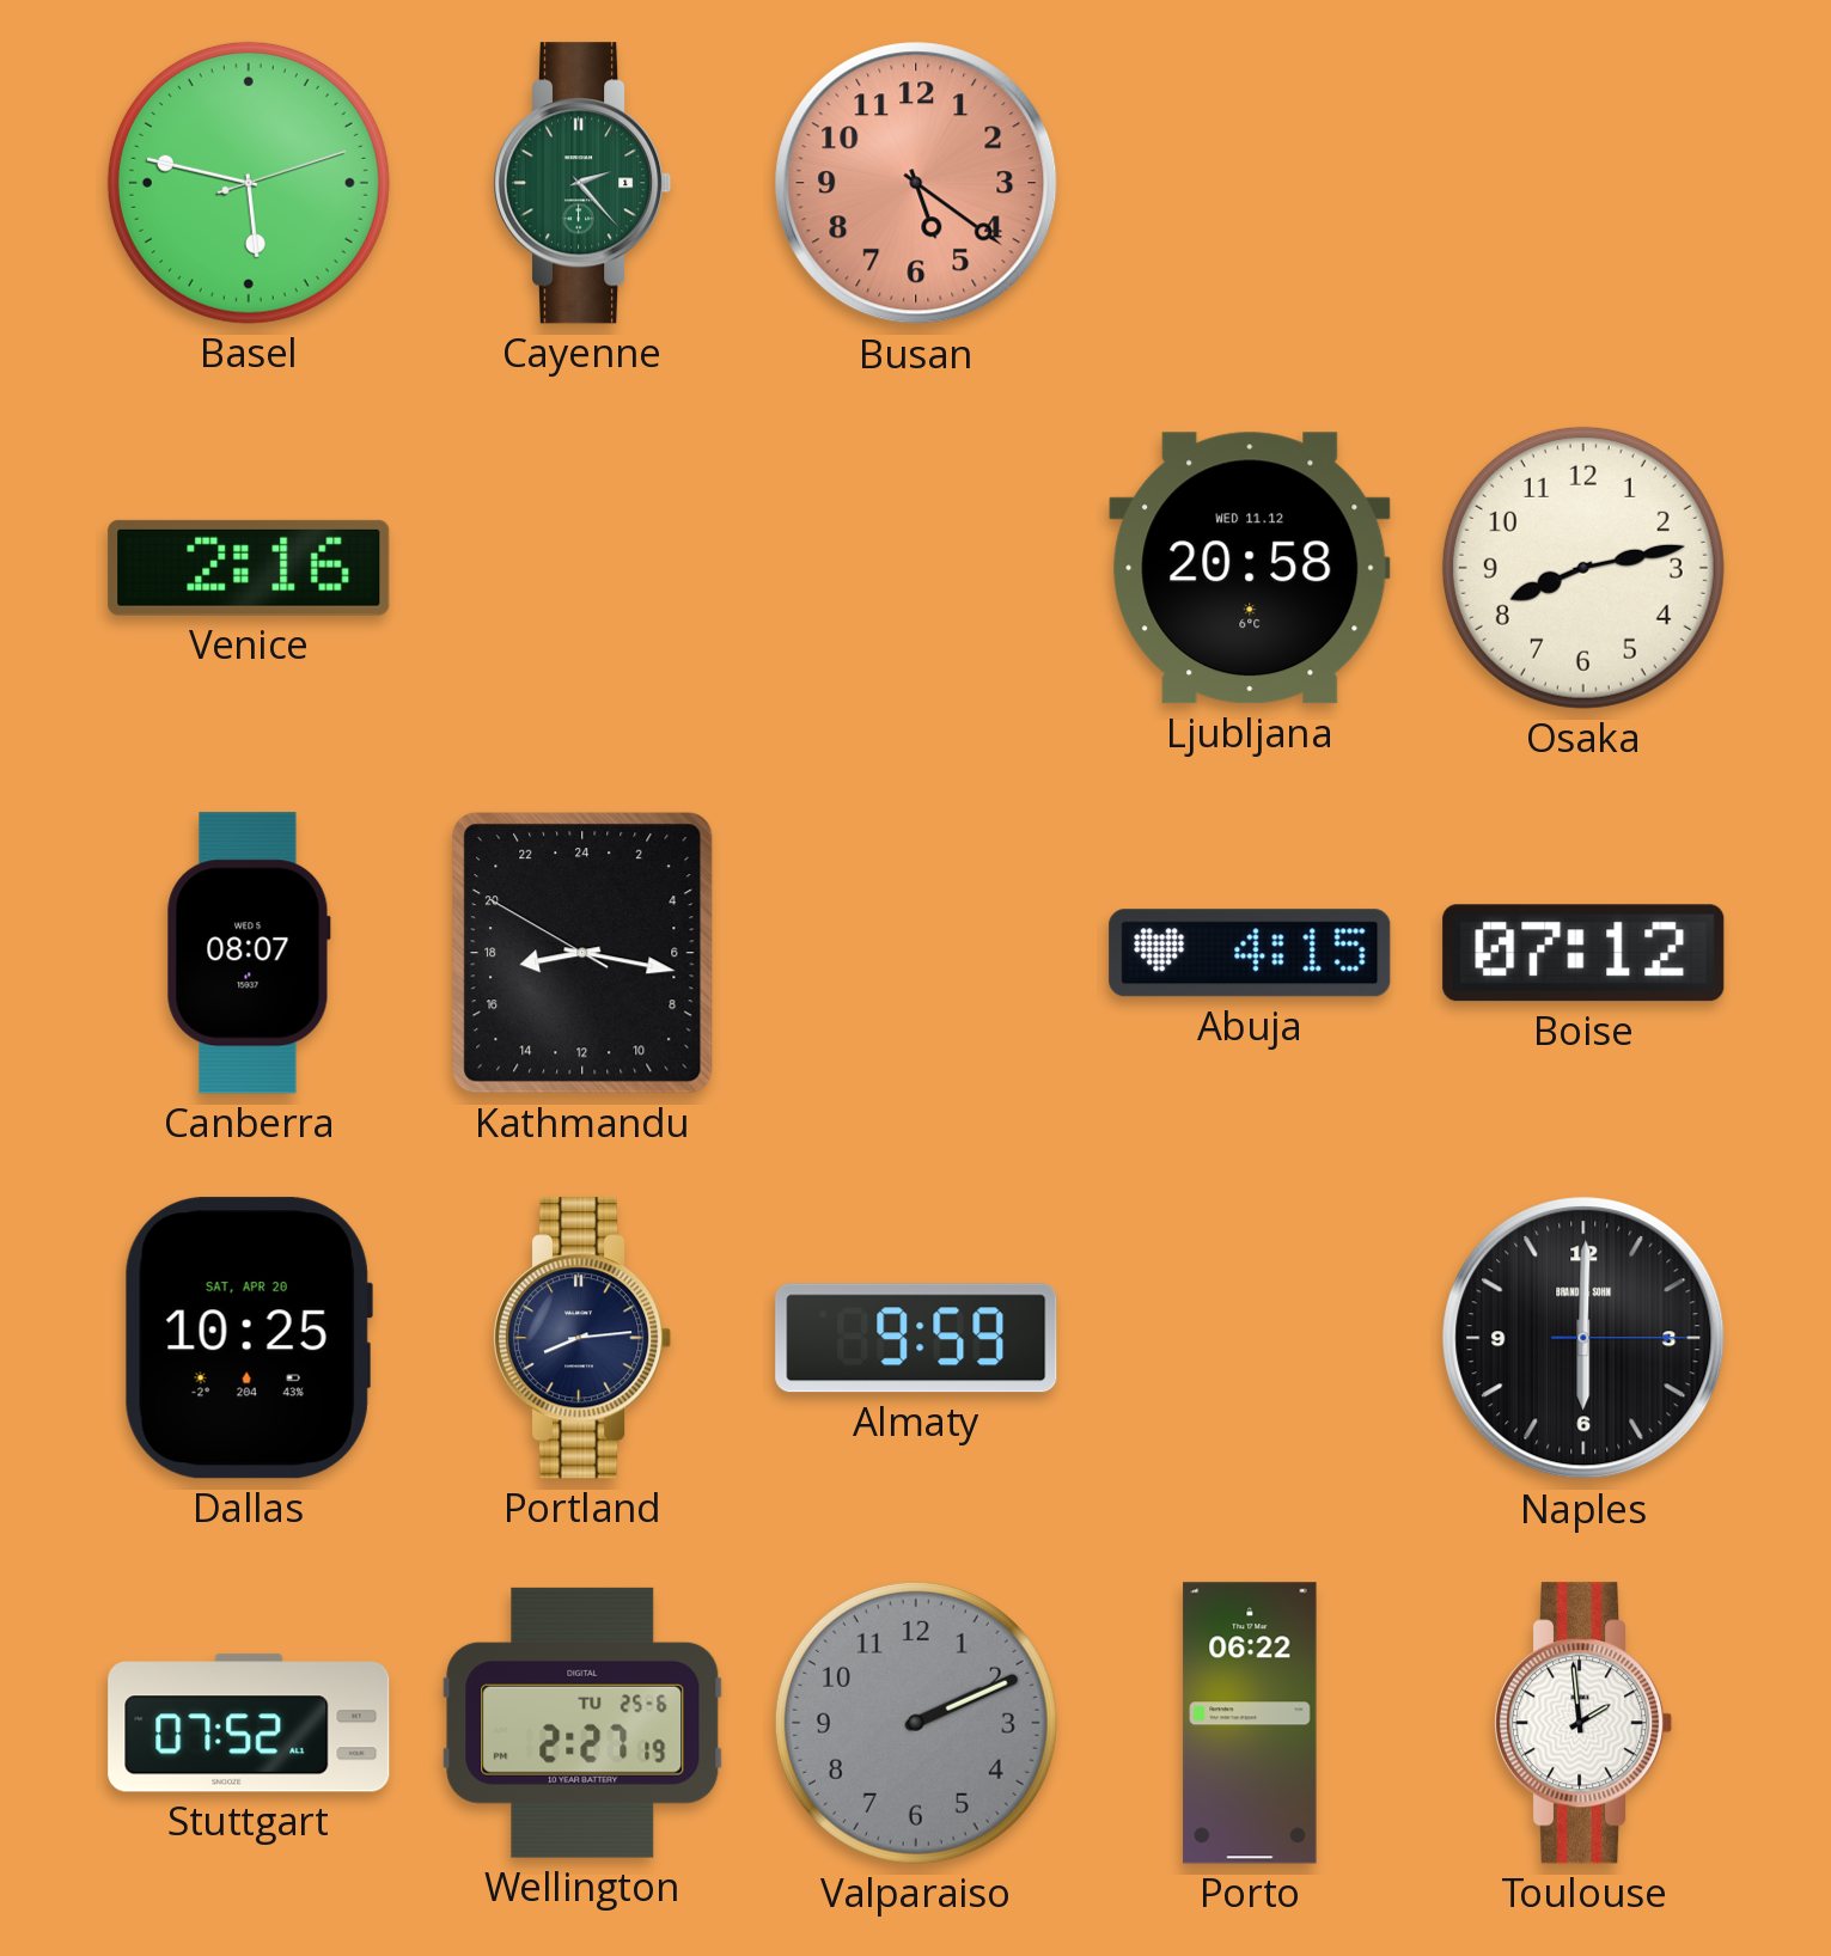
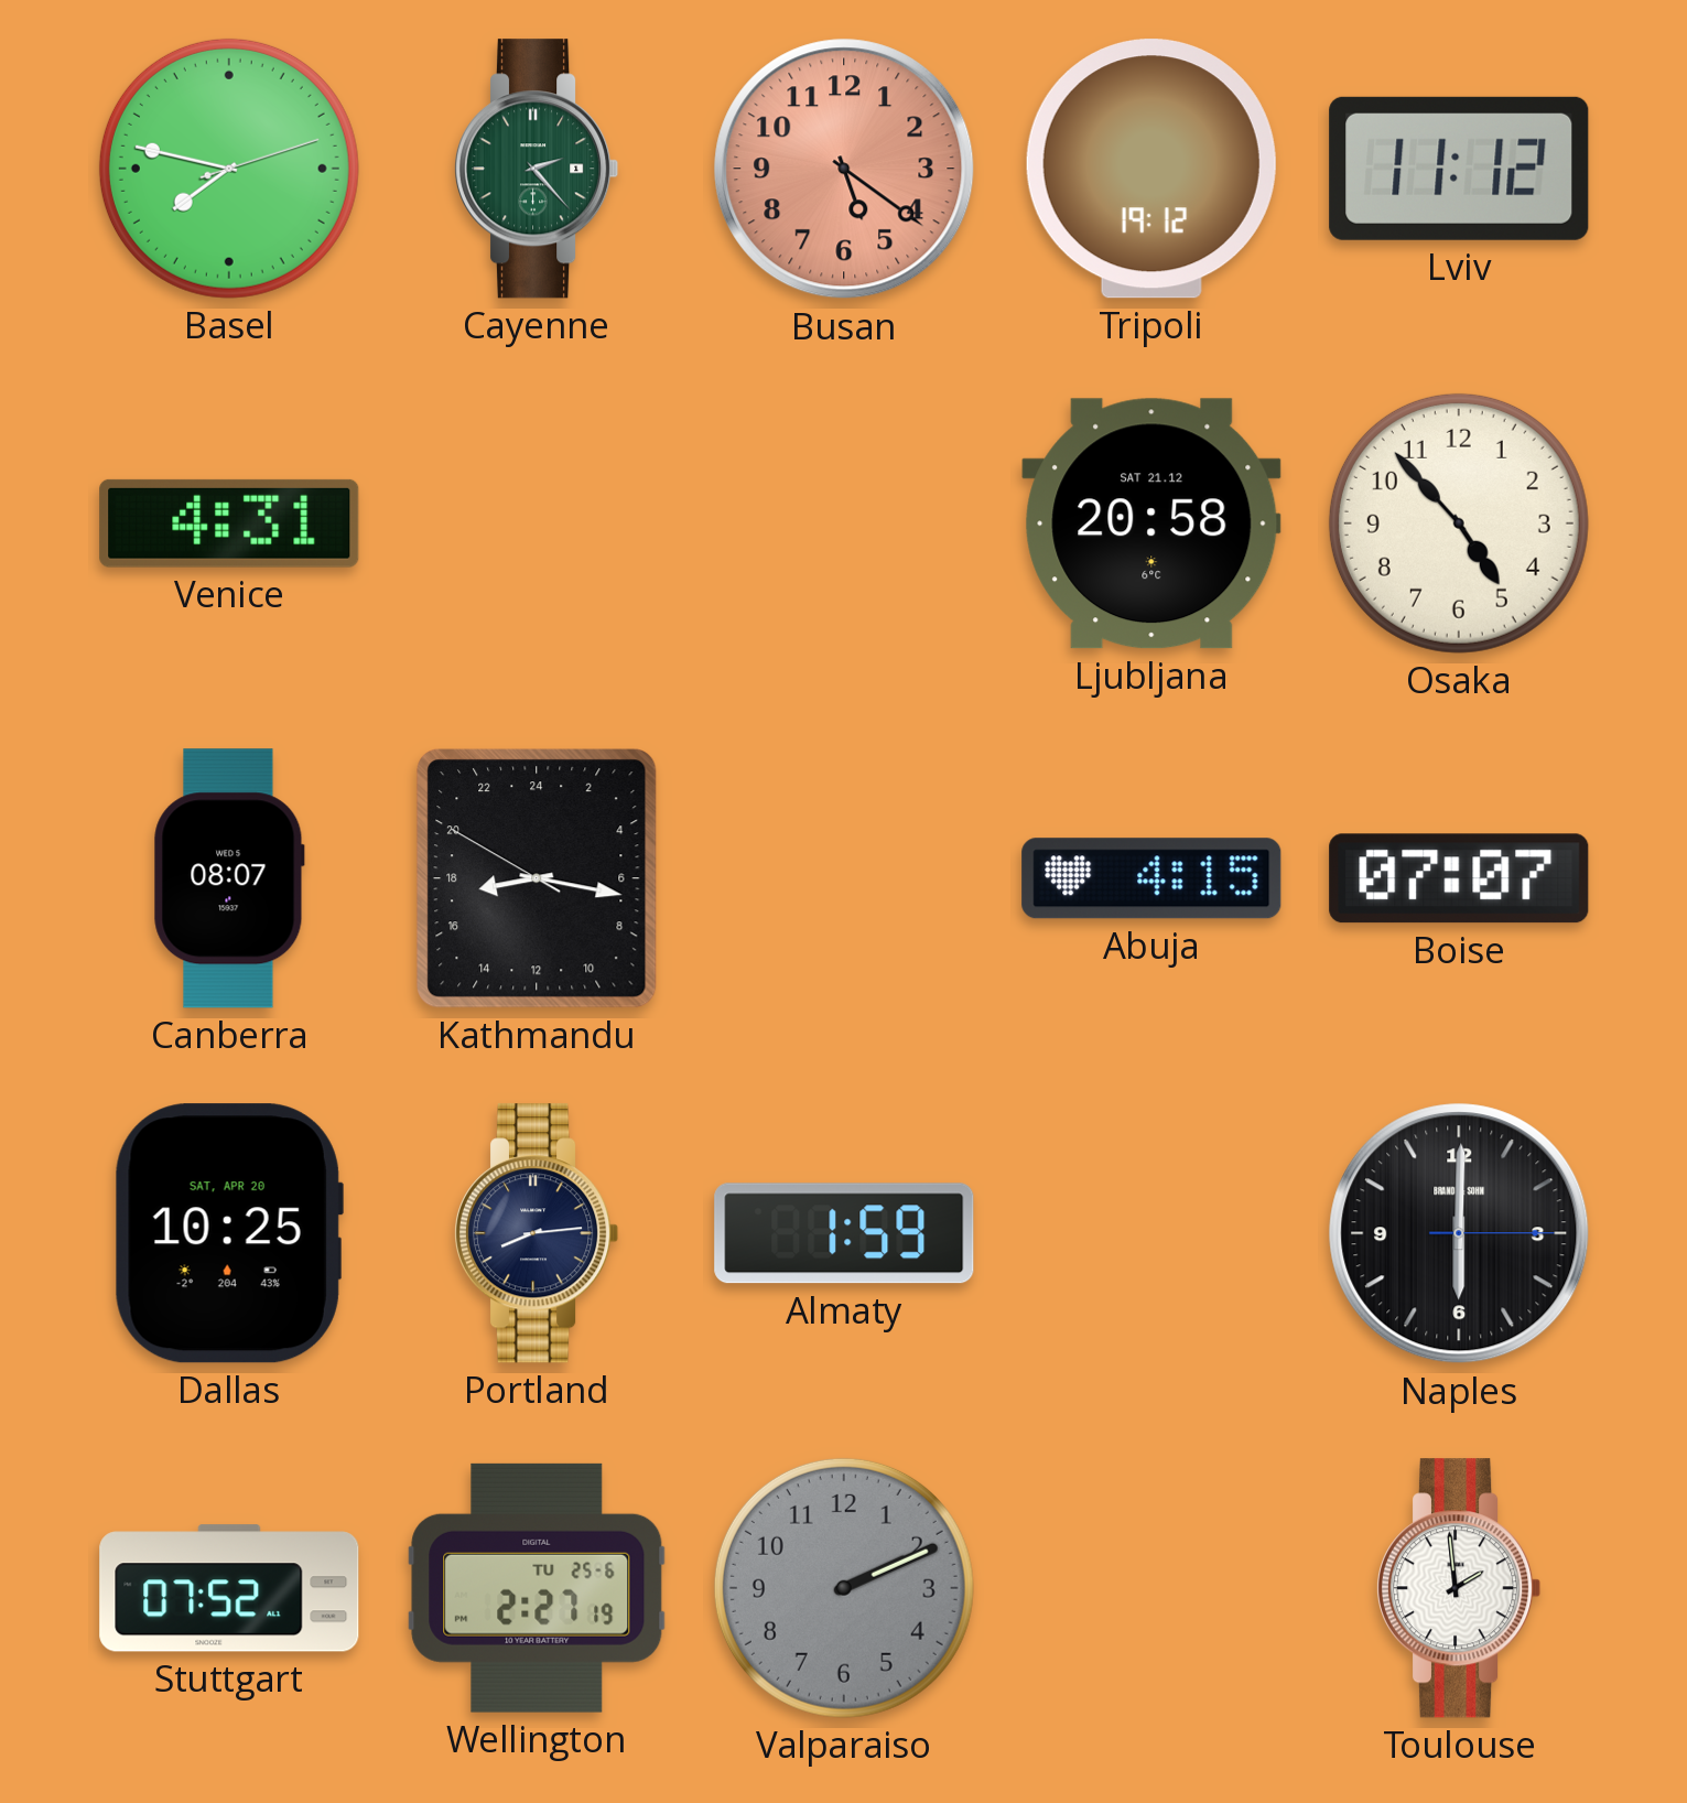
Basel: 5:47 -> 7:47
Tripoli: none -> 19:12
Lviv: none -> 11:12
Venice: 2:16 -> 4:31
Ljubljana date: WED 11.12 -> SAT 21.12
Osaka: 8:13 -> 4:53
Boise: 07:12 -> 07:07
Almaty: 9:59 -> 1:59
Porto: 06:22 -> none
